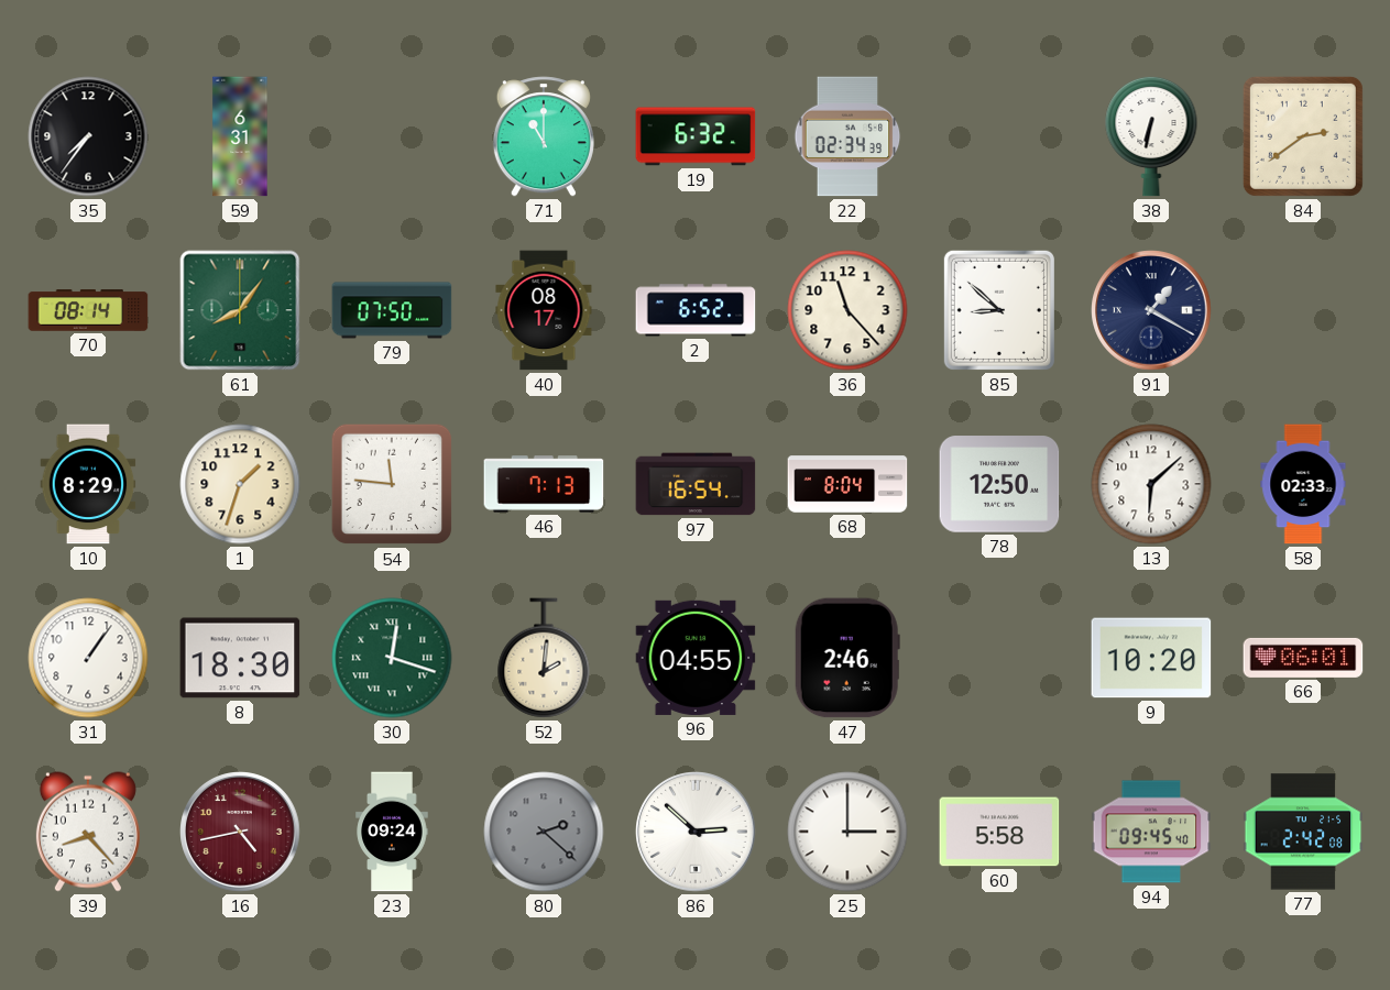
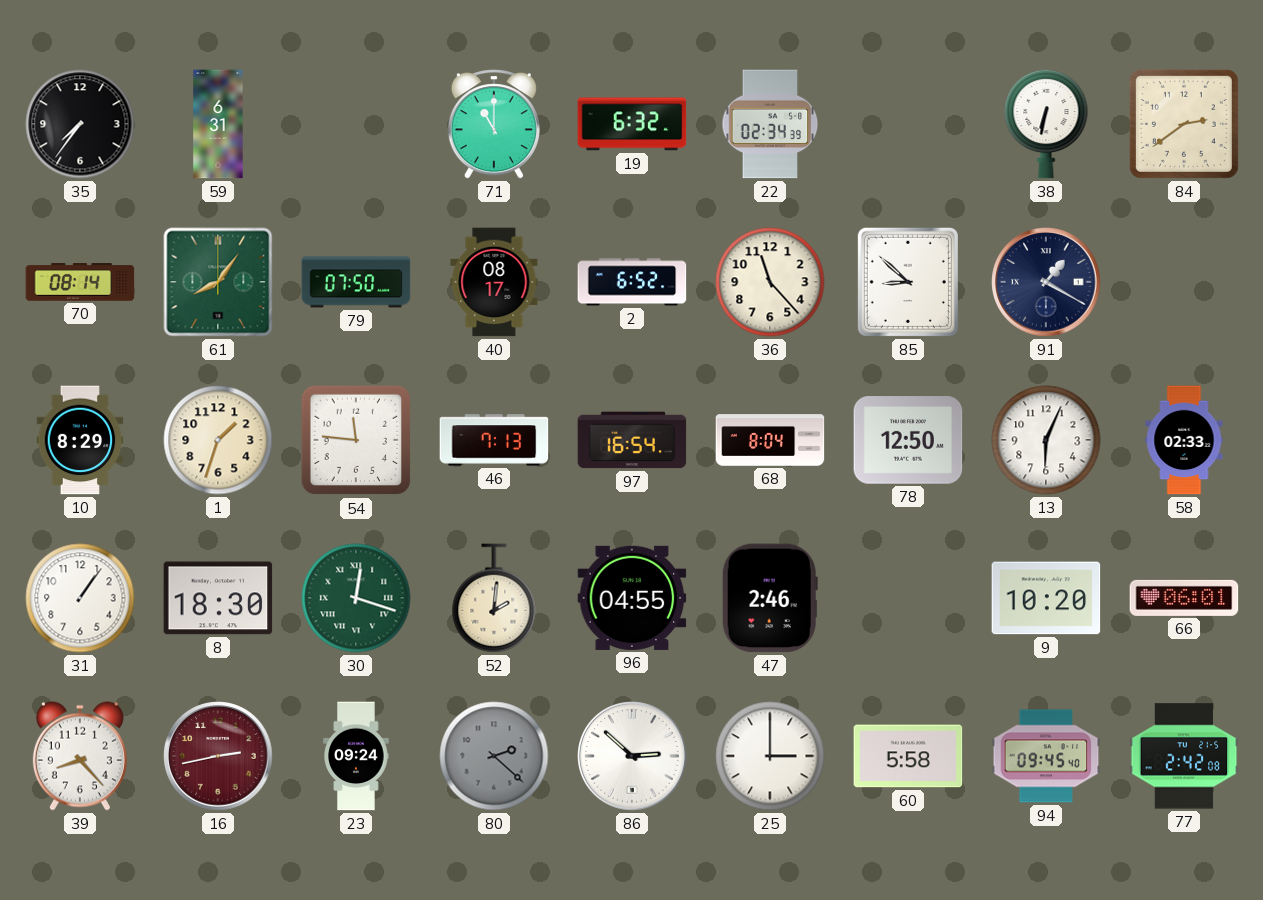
13: 6:08 -> 6:04
16: 4:43 -> 2:43
